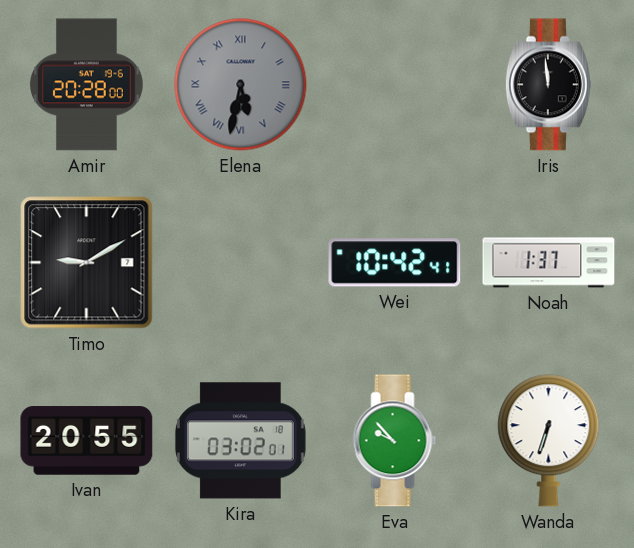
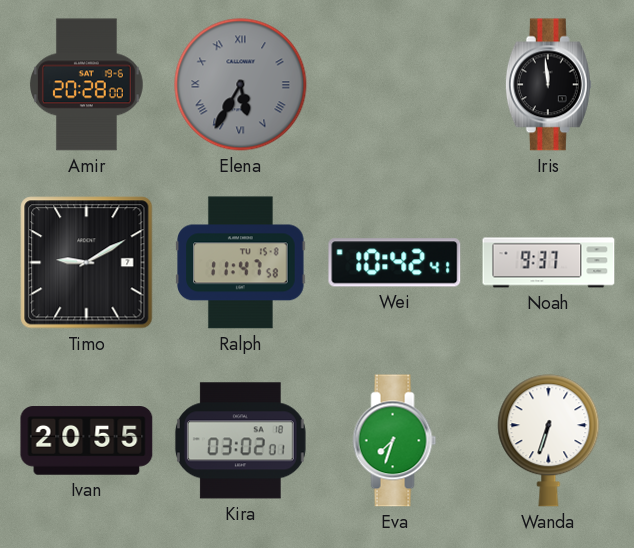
Elena: 5:32 -> 5:35
Ralph: none -> 11:47
Noah: 1:37 -> 9:37
Eva: 9:53 -> 7:33
